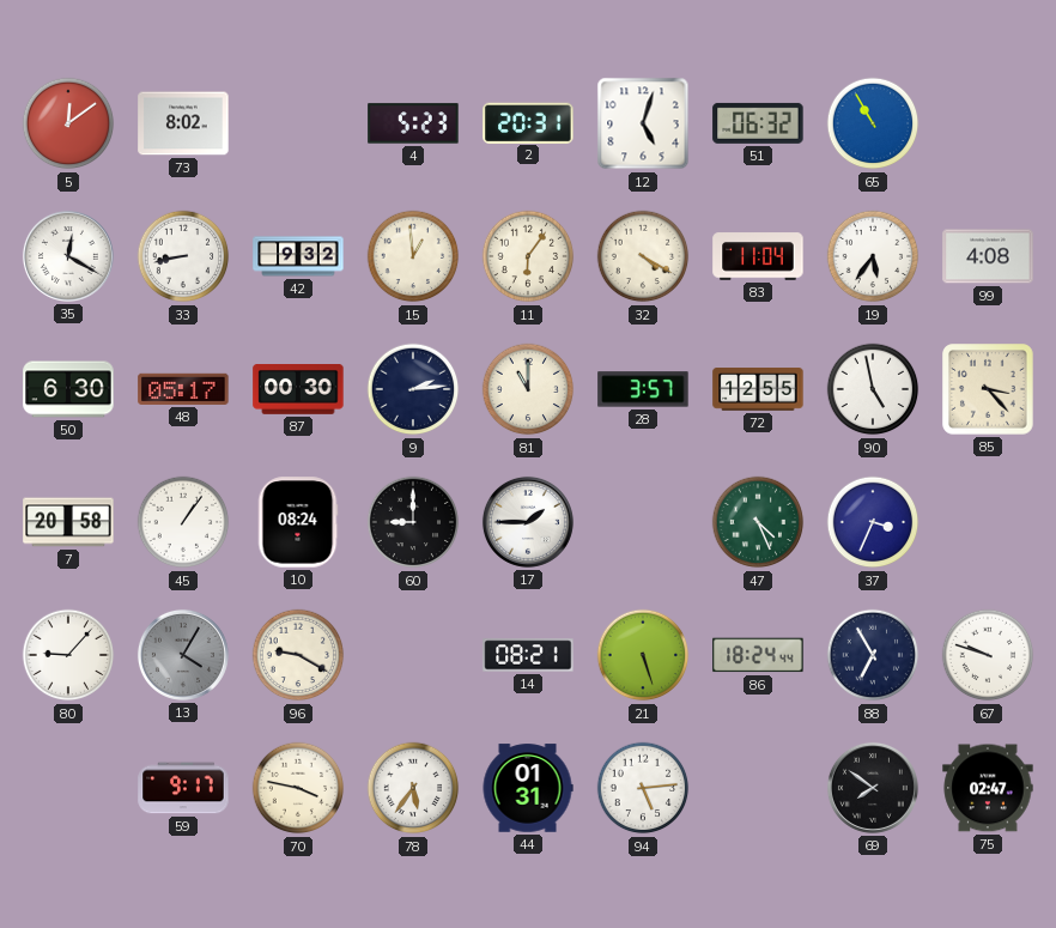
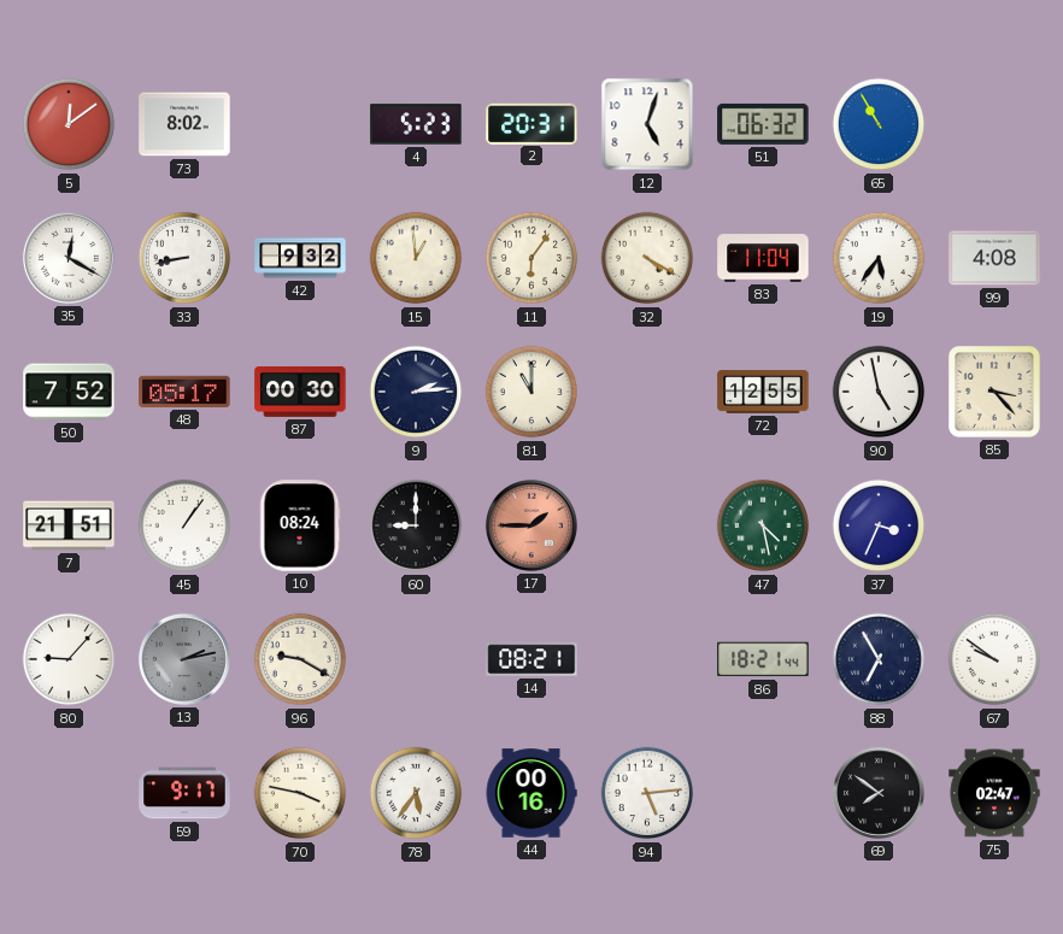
50: 6:30 -> 7:52
28: 3:57 -> none
7: 20:58 -> 21:51
17 dial: white -> salmon
47: 4:26 -> 4:28
13: 4:05 -> 2:13
21: 5:27 -> none
86: 18:24 -> 18:21
67: 9:48 -> 9:51
44: 01:31 -> 00:16
